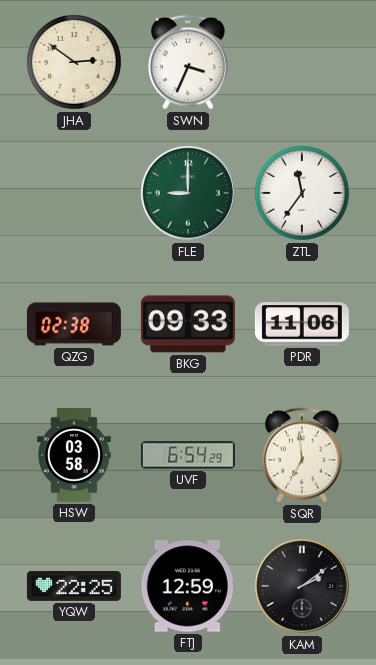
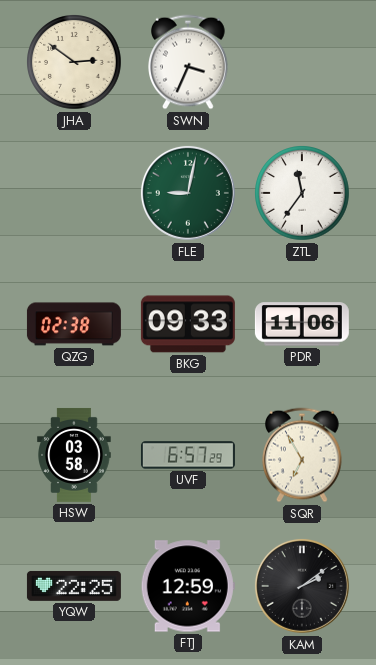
FLE: 9:00 -> 9:02
UVF: 6:54 -> 6:57
SQR: 6:59 -> 6:55
